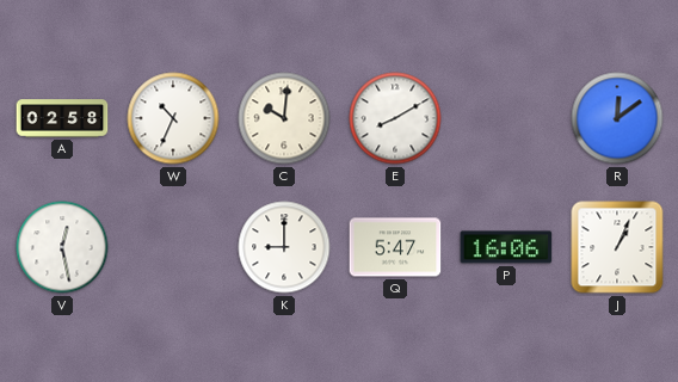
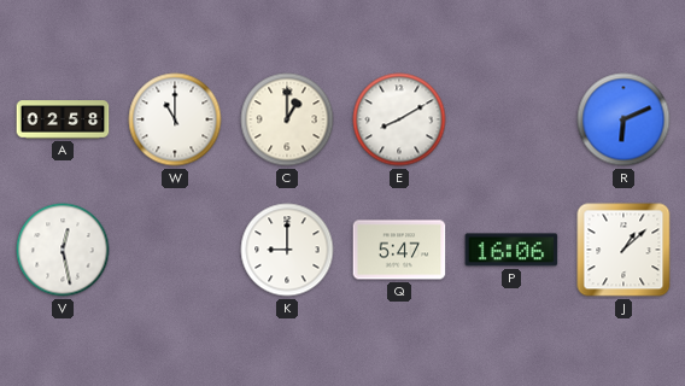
W: 10:34 -> 11:00
C: 10:01 -> 1:00
R: 12:09 -> 6:11
J: 1:04 -> 1:08
